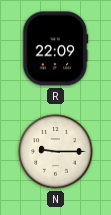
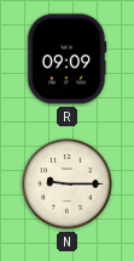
R: 22:09 -> 09:09
